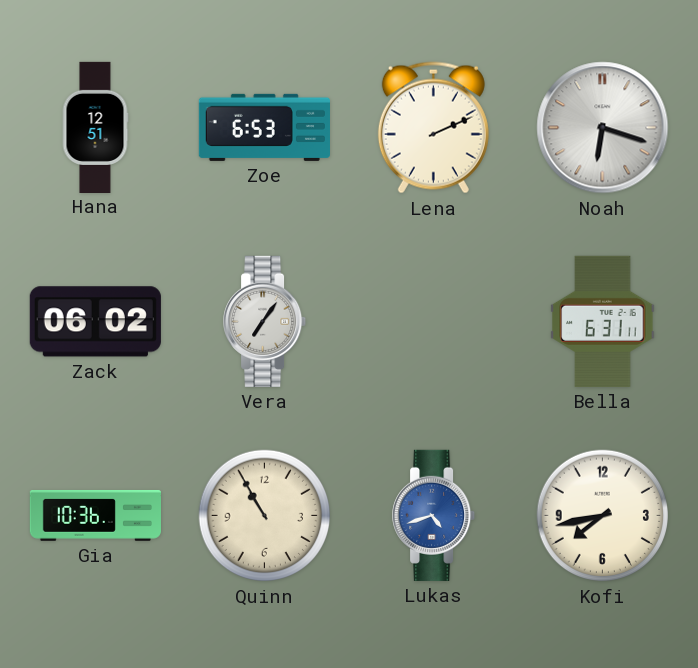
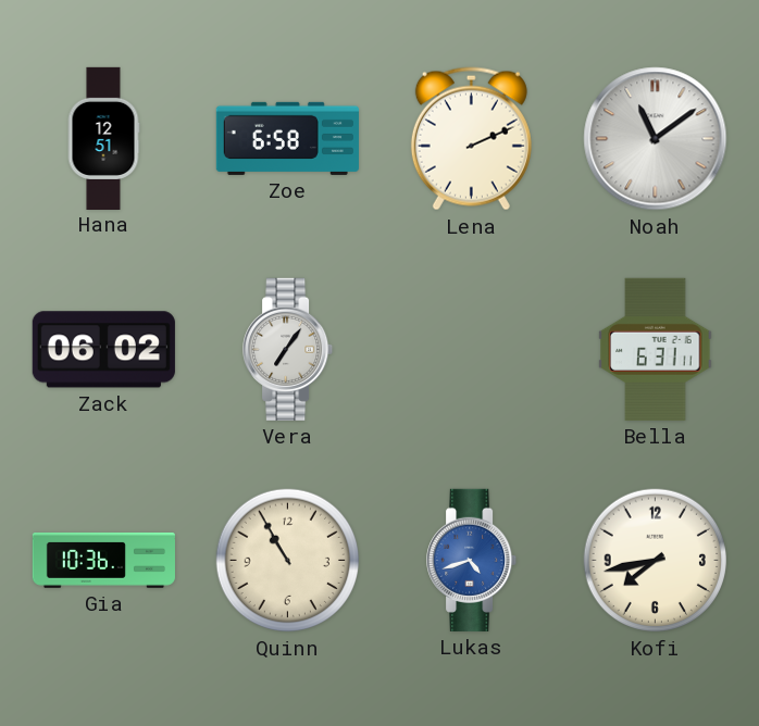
Zoe: 6:53 -> 6:58
Noah: 6:18 -> 11:09
